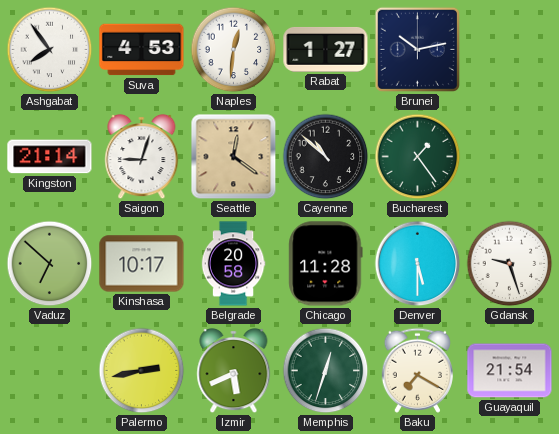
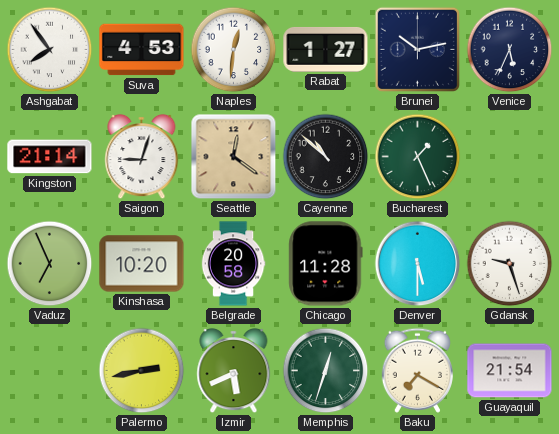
Venice: none -> 5:34
Bucharest: 1:24 -> 1:26
Vaduz: 6:52 -> 6:56
Kinshasa: 10:17 -> 10:20
